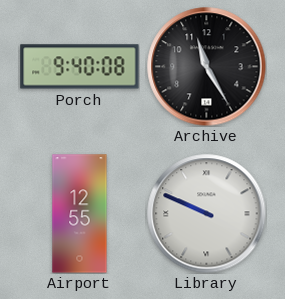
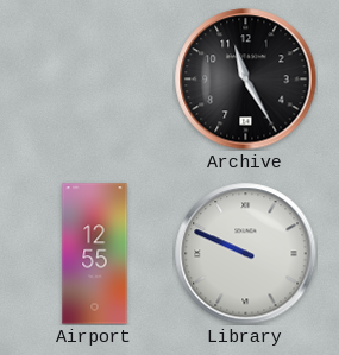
Porch: 9:40 -> none
